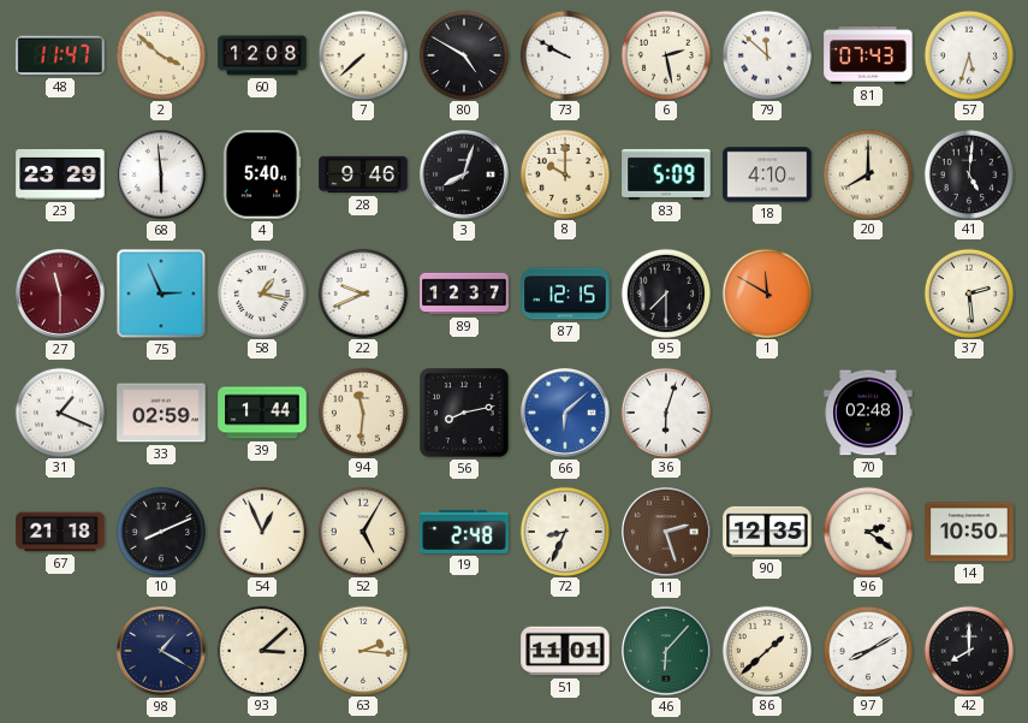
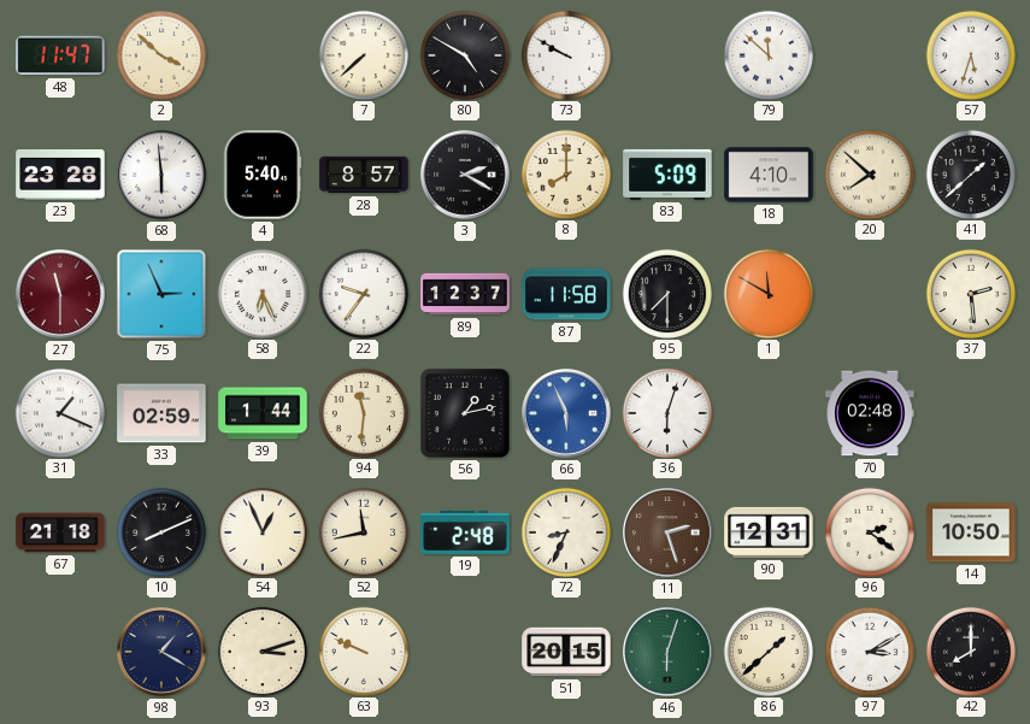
60: 12:08 -> none
6: 2:28 -> none
81: 07:43 -> none
23: 23:29 -> 23:28
28: 9:46 -> 8:57
3: 8:03 -> 2:20
8: 10:00 -> 8:00
20: 8:00 -> 7:52
41: 5:01 -> 1:38
58: 1:17 -> 6:26
22: 9:41 -> 9:36
87: 12:15 -> 11:58
56: 8:13 -> 1:13
66: 6:08 -> 5:56
52: 5:05 -> 11:43
90: 12:35 -> 12:31
93: 3:08 -> 3:12
63: 2:16 -> 9:49
51: 11:01 -> 20:15
46: 6:07 -> 6:03
97: 8:10 -> 3:10
